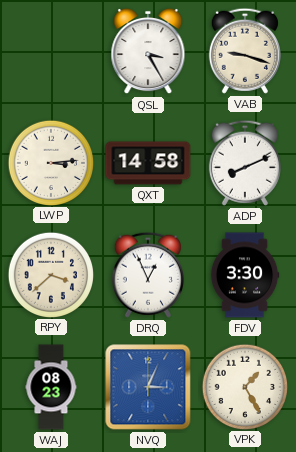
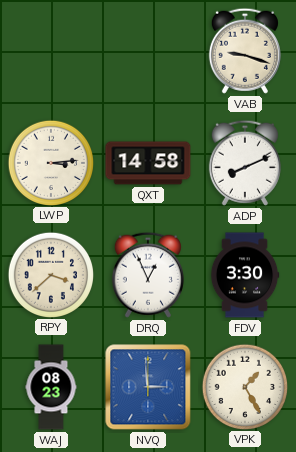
QSL: 3:25 -> none
NVQ: 3:04 -> 2:59
